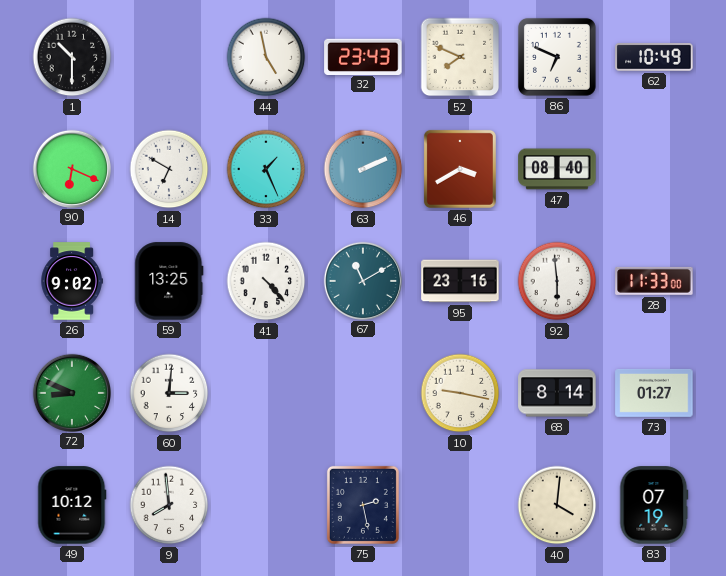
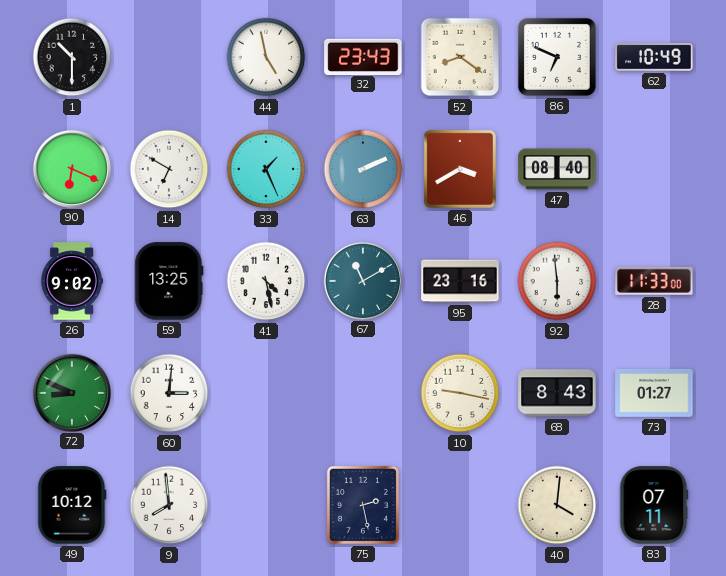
52: 7:49 -> 8:21
41: 4:23 -> 4:28
68: 8:14 -> 8:43
83: 07:19 -> 07:11
